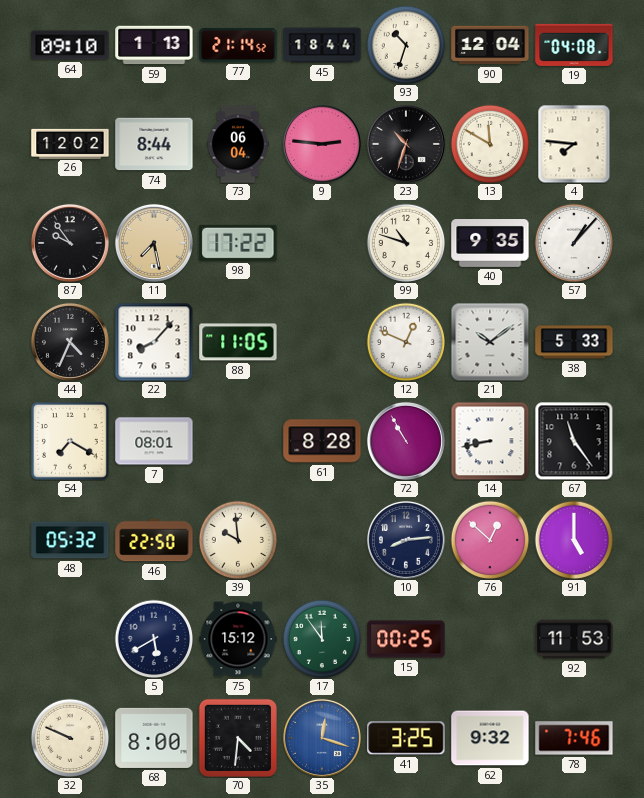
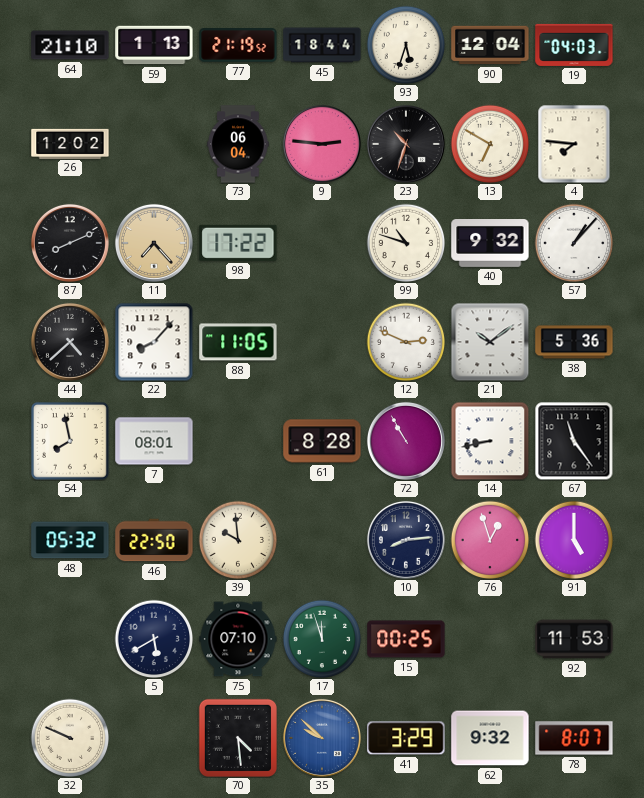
64: 09:10 -> 21:10
77: 21:14 -> 21:19
93: 10:33 -> 5:33
19: 04:08 -> 04:03
74: 8:44 -> none
13: 11:50 -> 6:50
87: 9:54 -> 8:11
11: 7:28 -> 7:23
40: 9:35 -> 9:32
44: 4:34 -> 4:38
12: 12:49 -> 2:49
38: 5:33 -> 5:36
54: 7:20 -> 7:58
76: 12:52 -> 12:57
75: 15:12 -> 07:10
17: 11:54 -> 11:57
68: 8:00 -> none
70: 4:31 -> 4:29
35: 12:18 -> 9:52
41: 3:25 -> 3:29
78: 7:46 -> 8:07
